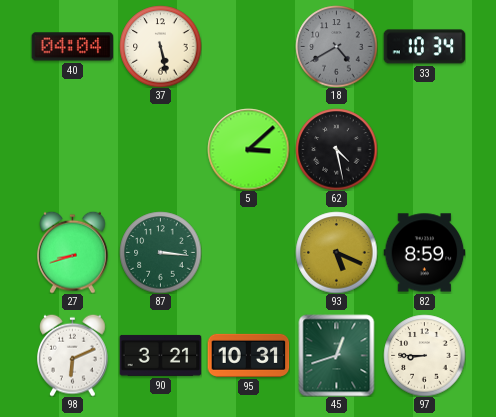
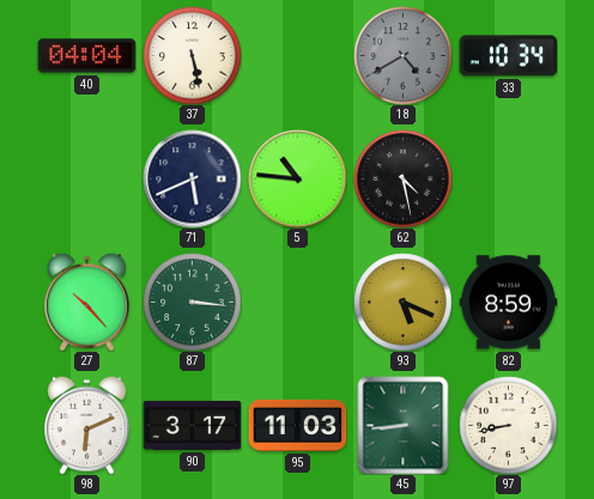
71: none -> 5:41
5: 3:08 -> 10:46
27: 8:42 -> 10:23
90: 3:21 -> 3:17
95: 10:31 -> 11:03
45: 12:42 -> 8:44
97: 8:45 -> 8:43
